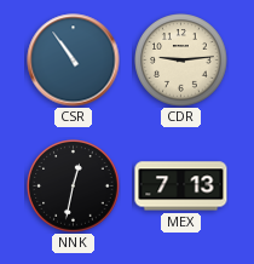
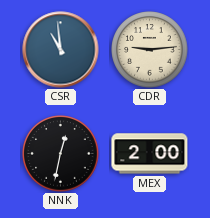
CSR: 10:54 -> 10:59
MEX: 7:13 -> 2:00
